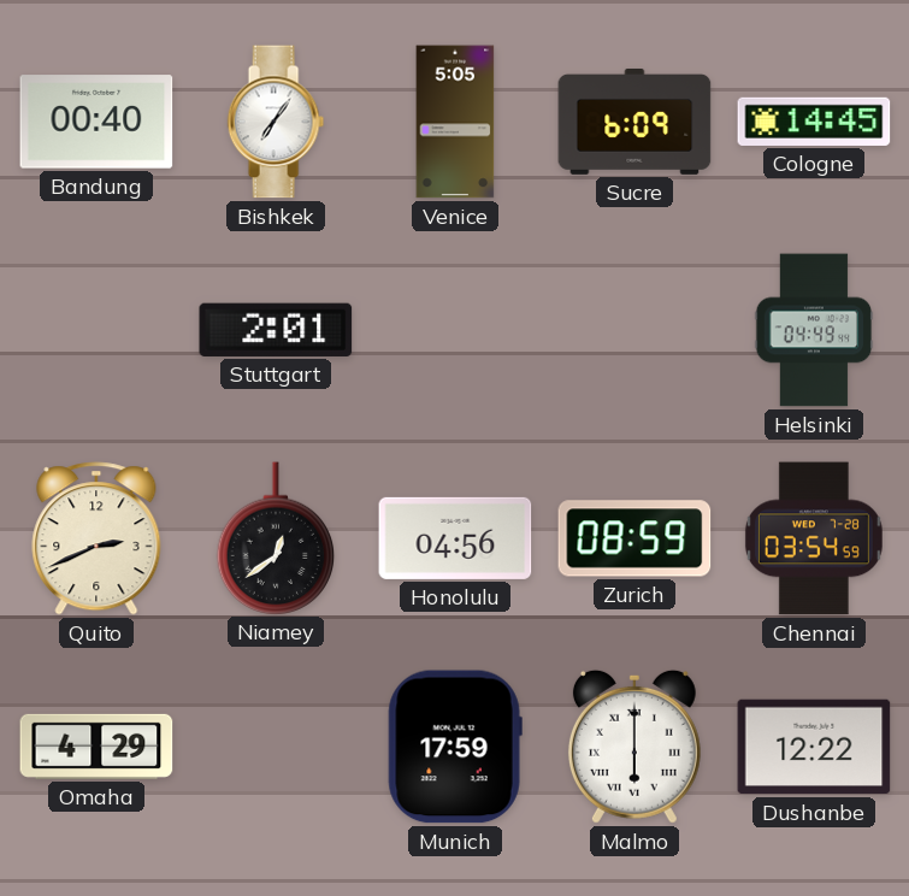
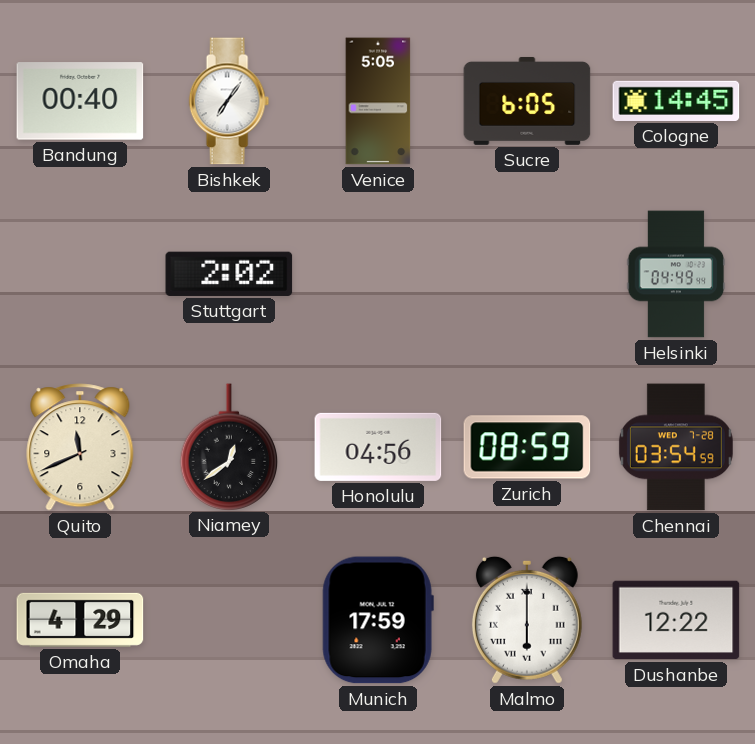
Sucre: 6:09 -> 6:05
Stuttgart: 2:01 -> 2:02
Quito: 2:41 -> 11:41
